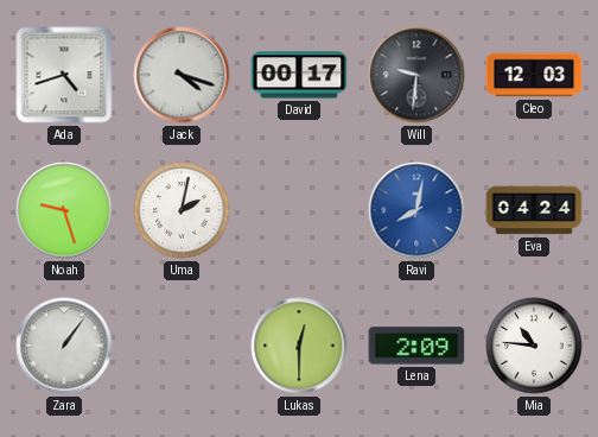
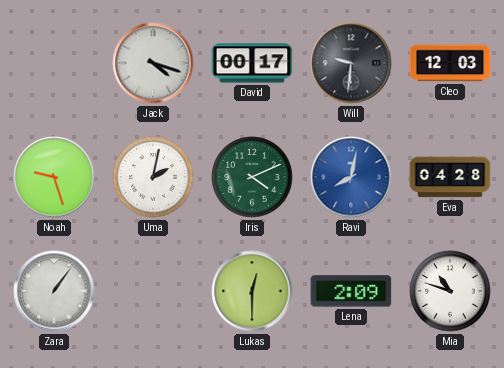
Ada: 4:42 -> none
Iris: none -> 4:11
Eva: 04:24 -> 04:28
Mia: 10:46 -> 10:48
